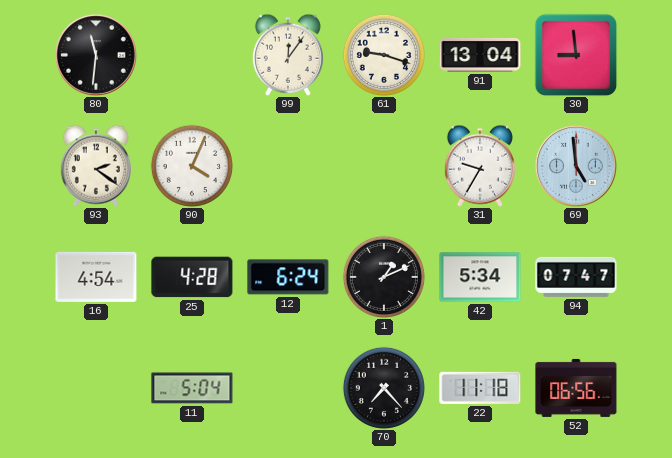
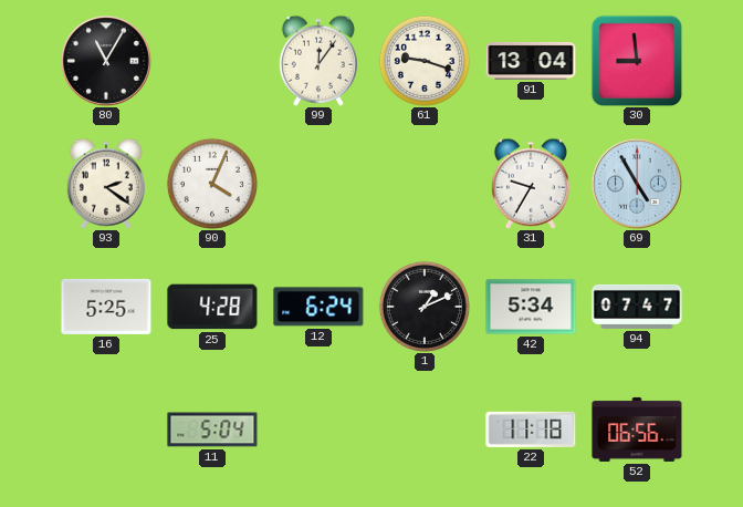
80: 11:31 -> 11:05
69: 4:59 -> 4:55
16: 4:54 -> 5:25
70: 7:23 -> none
